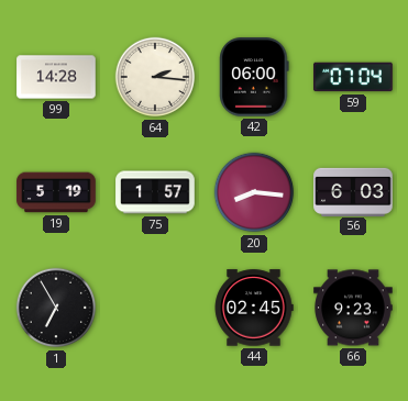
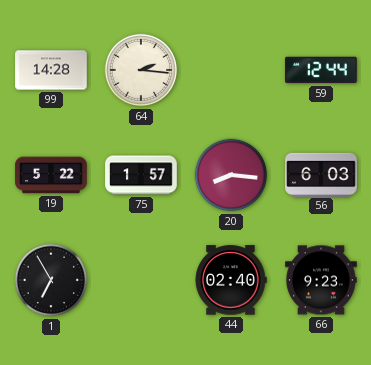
42: 06:00 -> none
59: 07:04 -> 12:44
19: 5:19 -> 5:22
44: 02:45 -> 02:40
